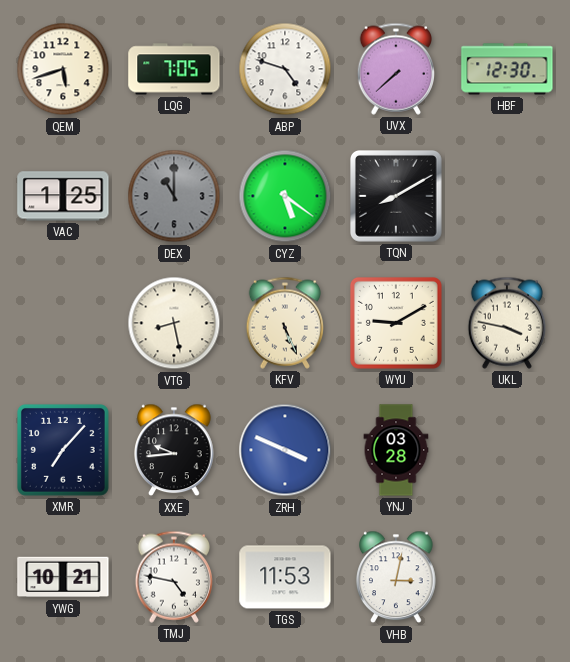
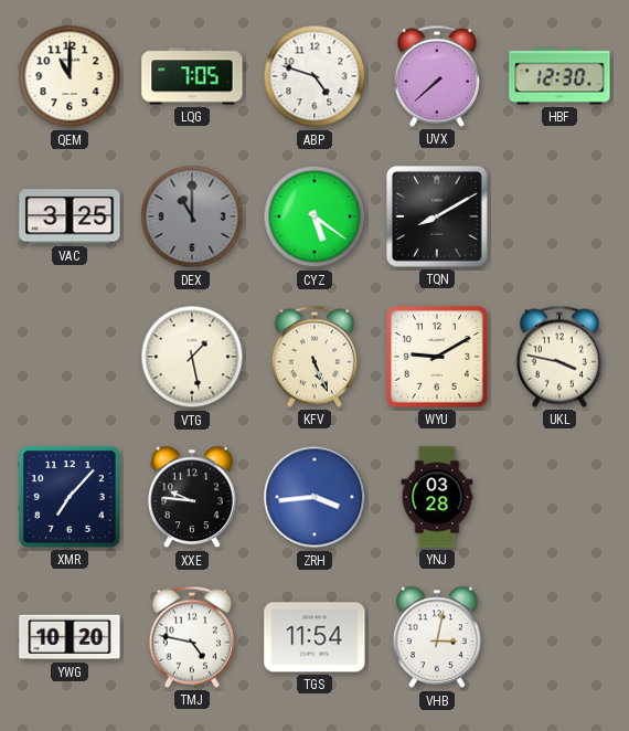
QEM: 5:42 -> 11:00
VAC: 1:25 -> 3:25
VTG: 8:28 -> 1:28
XXE: 9:44 -> 9:46
ZRH: 3:49 -> 3:44
YWG: 10:21 -> 10:20
TGS: 11:53 -> 11:54
